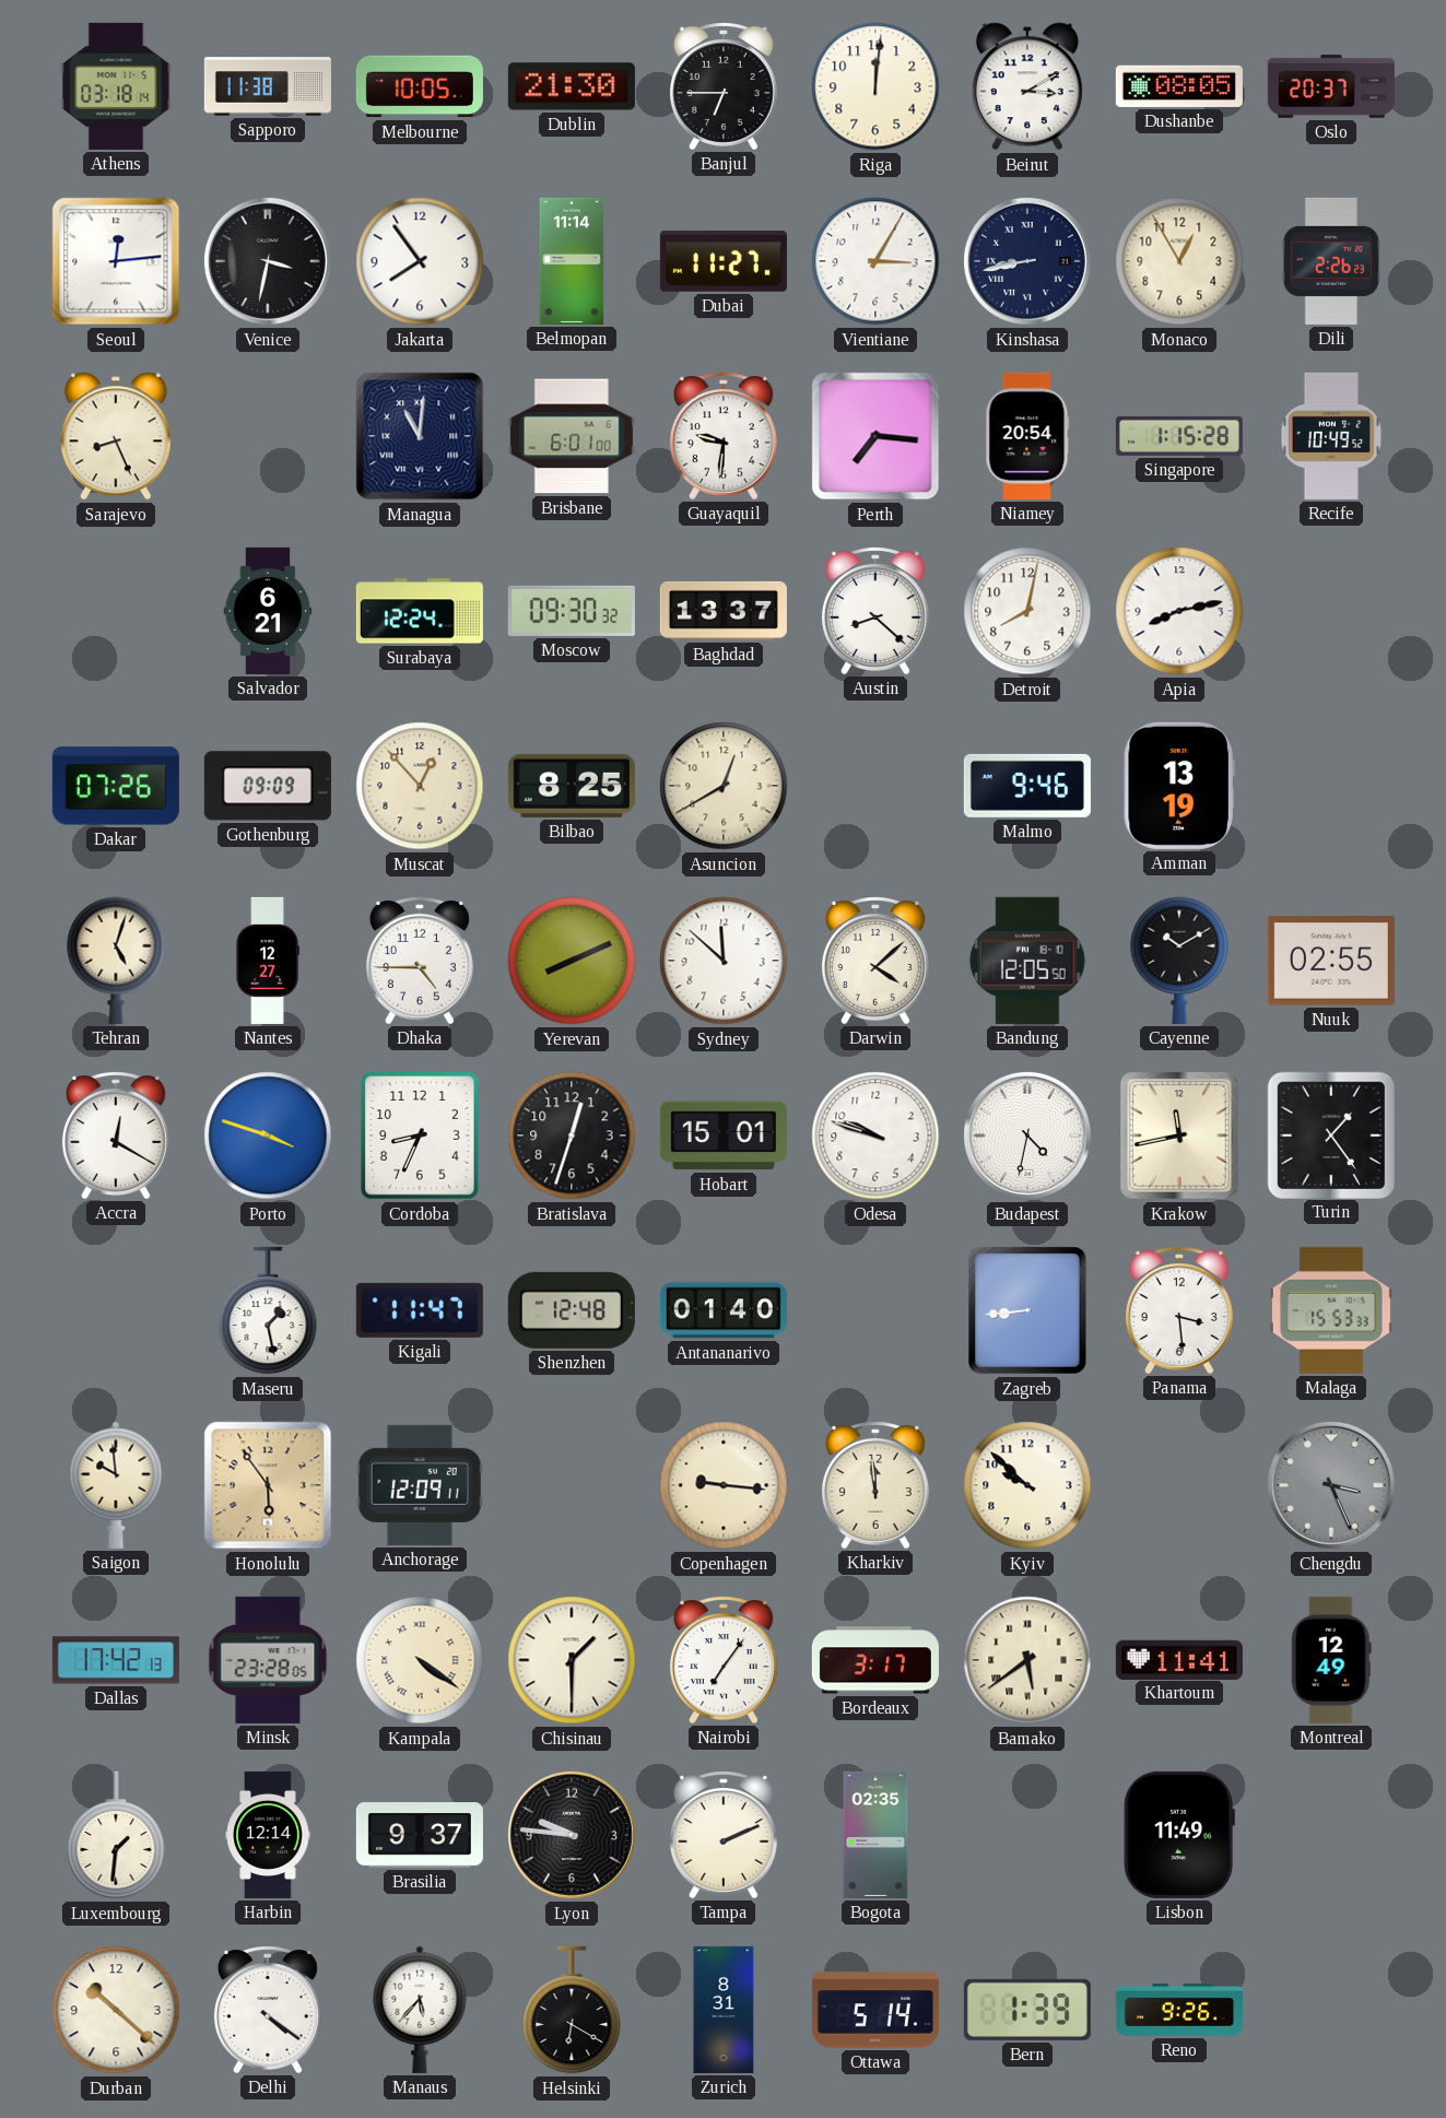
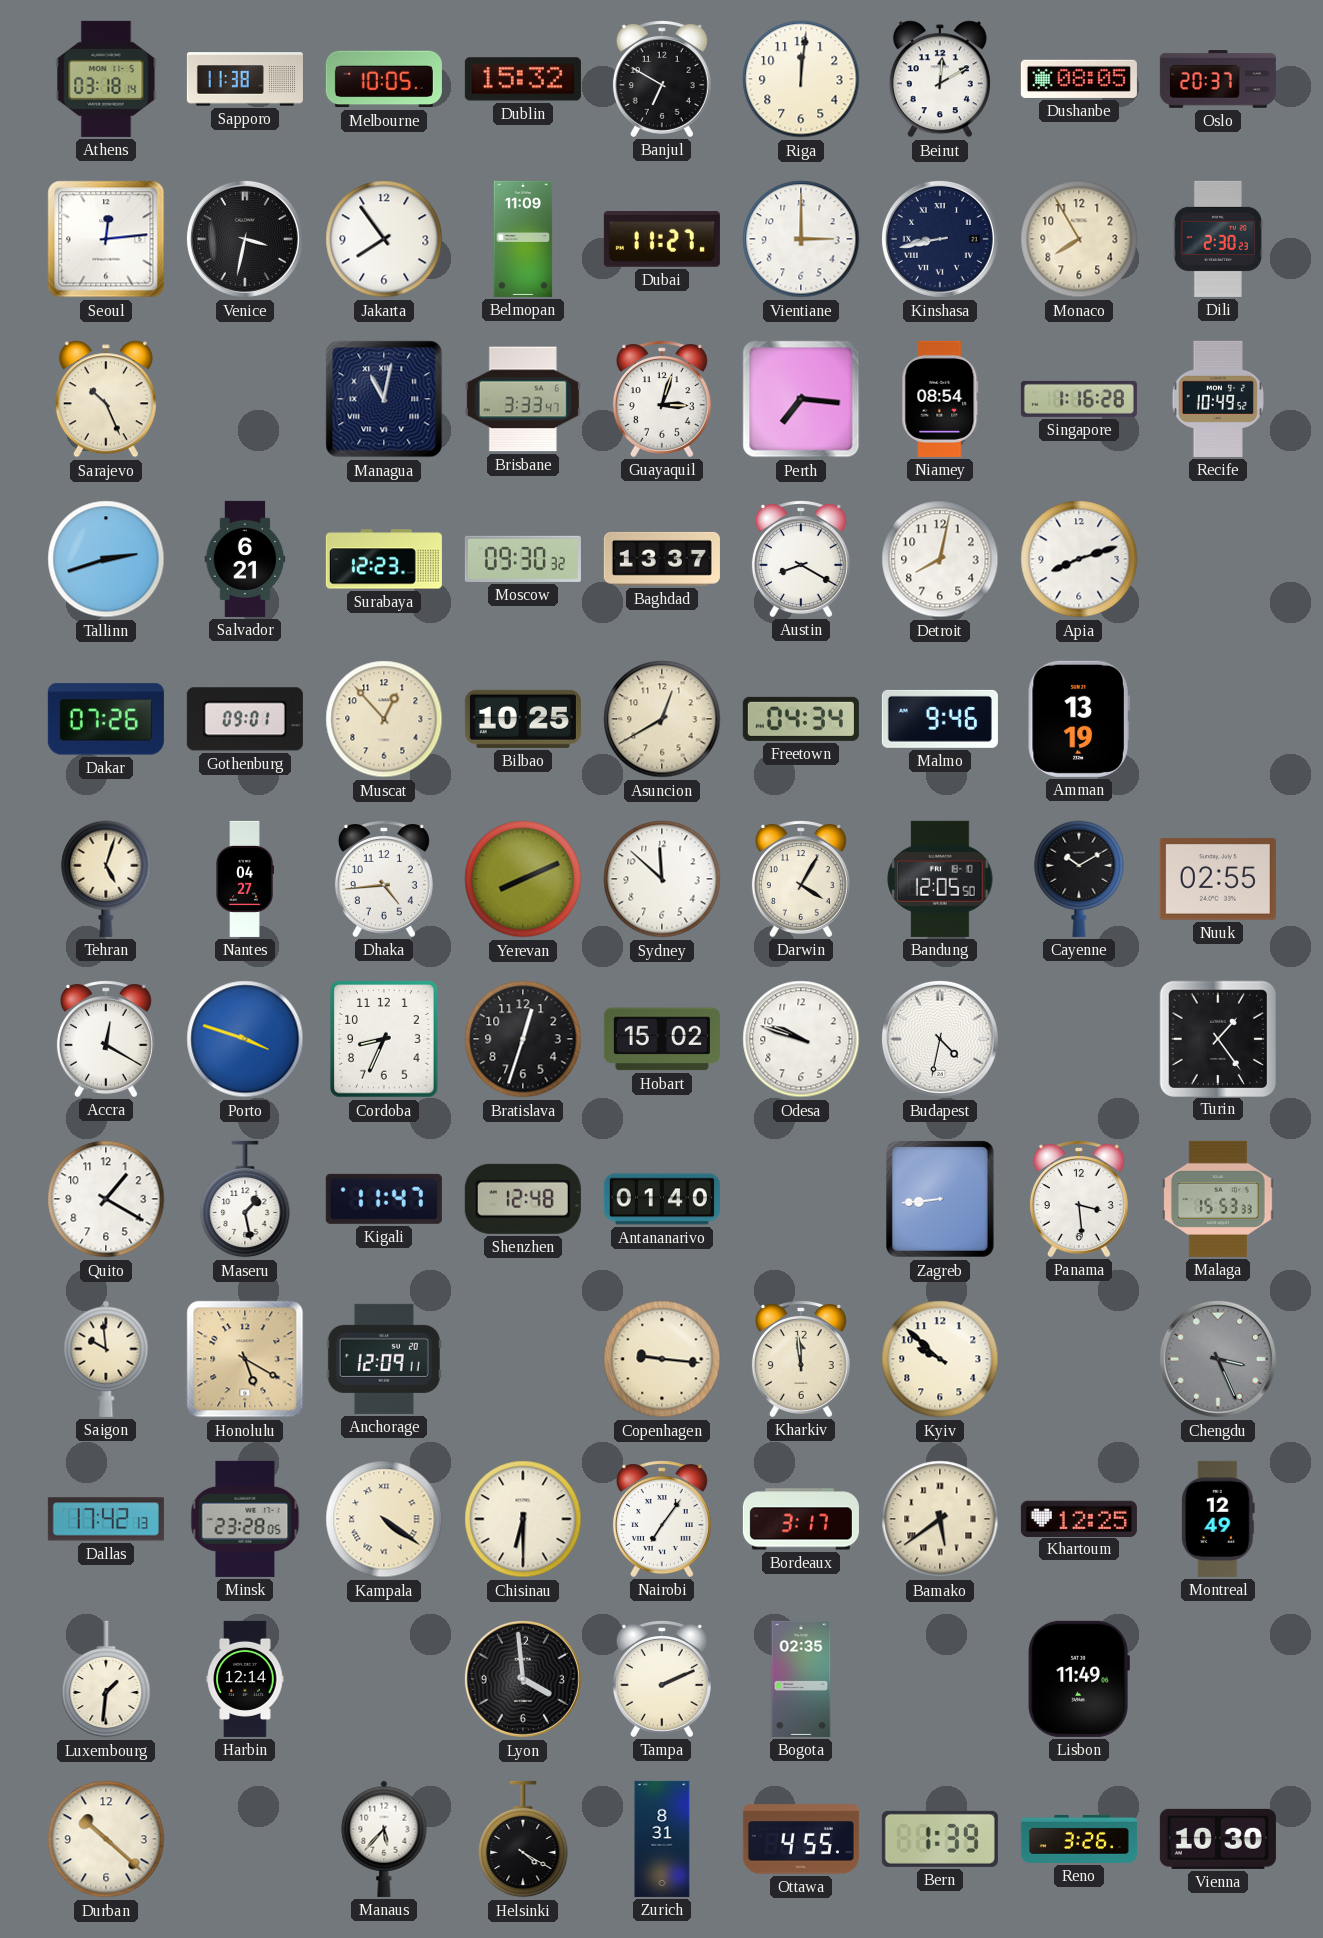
Dublin: 21:30 -> 15:32
Banjul: 6:45 -> 6:50
Beirut: 3:10 -> 12:10
Belmopan: 11:14 -> 11:09
Vientiane: 3:05 -> 3:00
Monaco: 12:55 -> 7:55
Dili: 2:26 -> 2:30
Sarajevo: 8:26 -> 10:26
Managua: 11:01 -> 11:02
Brisbane: 6:01 -> 3:33
Guayaquil: 9:31 -> 3:03
Niamey: 20:54 -> 08:54
Singapore: 1:15 -> 1:16
Tallinn: none -> 2:42
Surabaya: 12:24 -> 12:23
Austin: 8:22 -> 8:20
Apia: 8:13 -> 8:12
Gothenburg: 09:09 -> 09:01
Bilbao: 8:25 -> 10:25
Freetown: none -> 04:34
Nantes: 12:27 -> 04:27
Dhaka: 4:45 -> 4:44
Darwin: 4:08 -> 4:05
Hobart: 15:01 -> 15:02
Krakow: 11:43 -> none
Quito: none -> 1:20
Honolulu: 5:54 -> 5:20
Chisinau: 1:30 -> 6:30
Khartoum: 11:41 -> 12:25
Brasilia: 9:37 -> none
Lyon: 9:46 -> 3:59
Delhi: 4:21 -> none
Helsinki: 6:20 -> 4:20
Ottawa: 5:14 -> 4:55
Reno: 9:26 -> 3:26
Vienna: none -> 10:30
